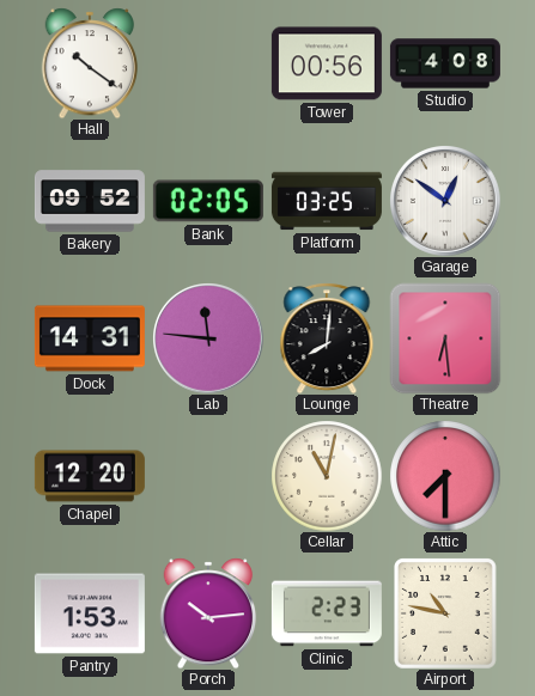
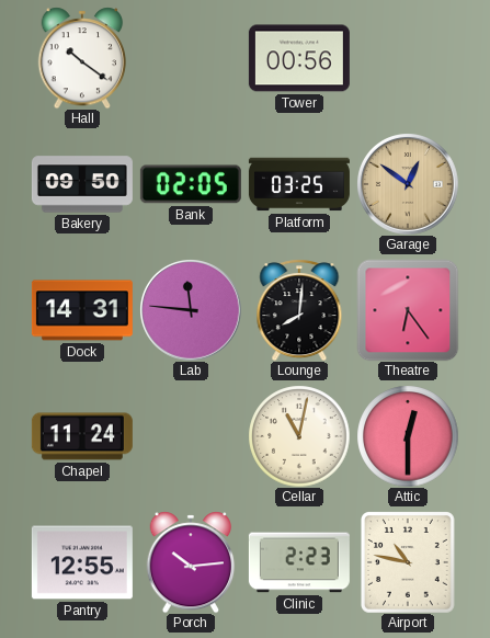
Studio: 4:08 -> none
Bakery: 09:52 -> 09:50
Garage dial: white -> champagne
Theatre: 6:29 -> 6:24
Chapel: 12:20 -> 11:24
Attic: 7:30 -> 12:30
Pantry: 1:53 -> 12:55
